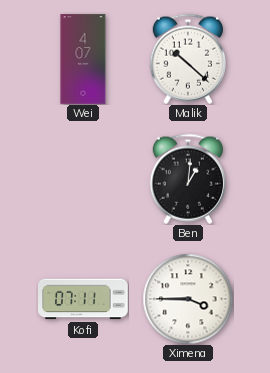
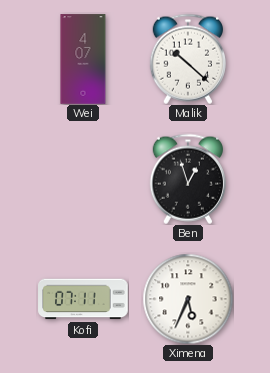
Ben: 1:01 -> 12:57
Ximena: 3:45 -> 5:34
